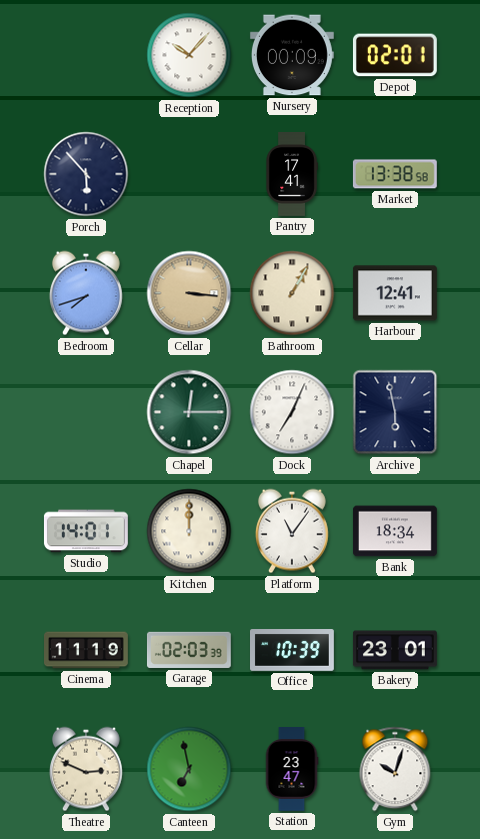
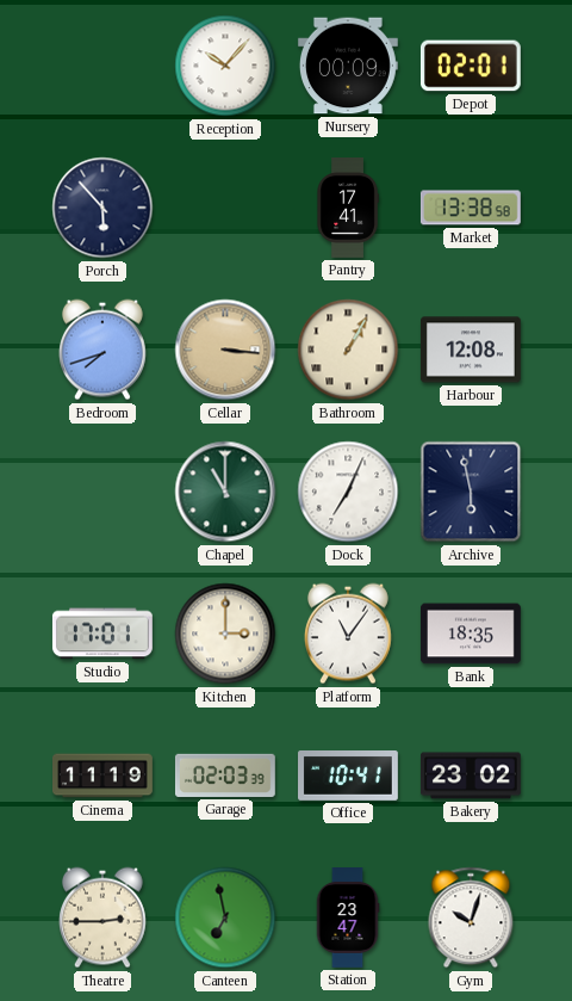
Harbour: 12:41 -> 12:08
Chapel: 12:15 -> 11:00
Studio: 14:01 -> 17:01
Kitchen: 12:00 -> 3:00
Bank: 18:34 -> 18:35
Office: 10:39 -> 10:41
Bakery: 23:01 -> 23:02
Theatre: 2:49 -> 2:45
